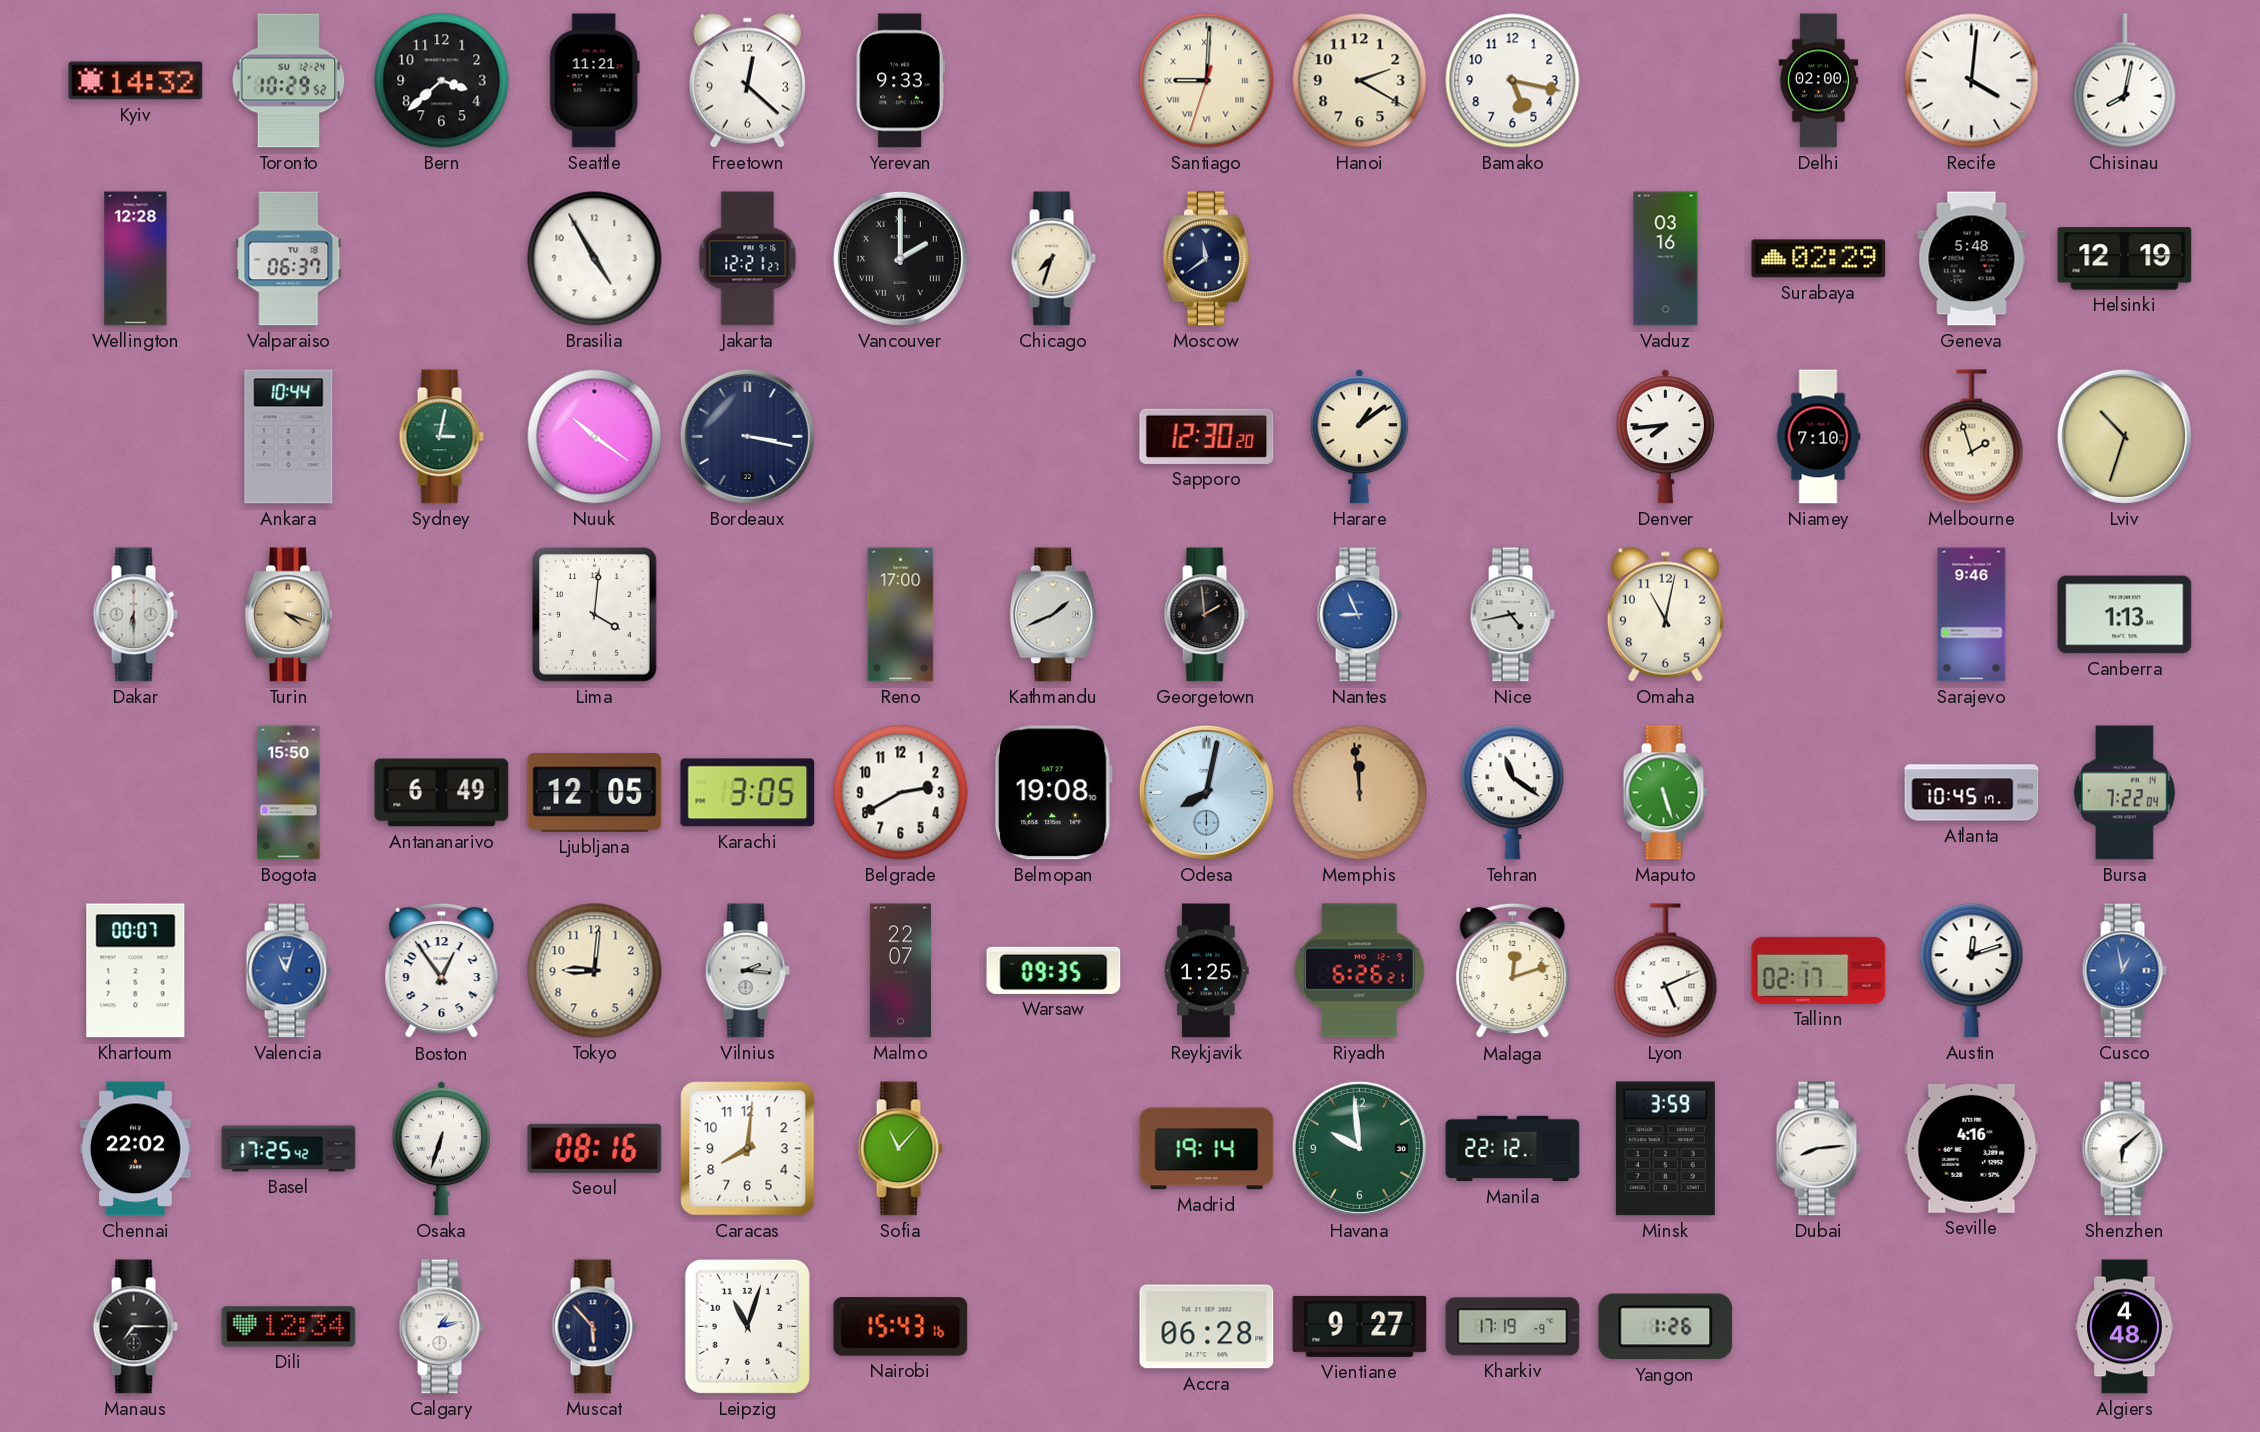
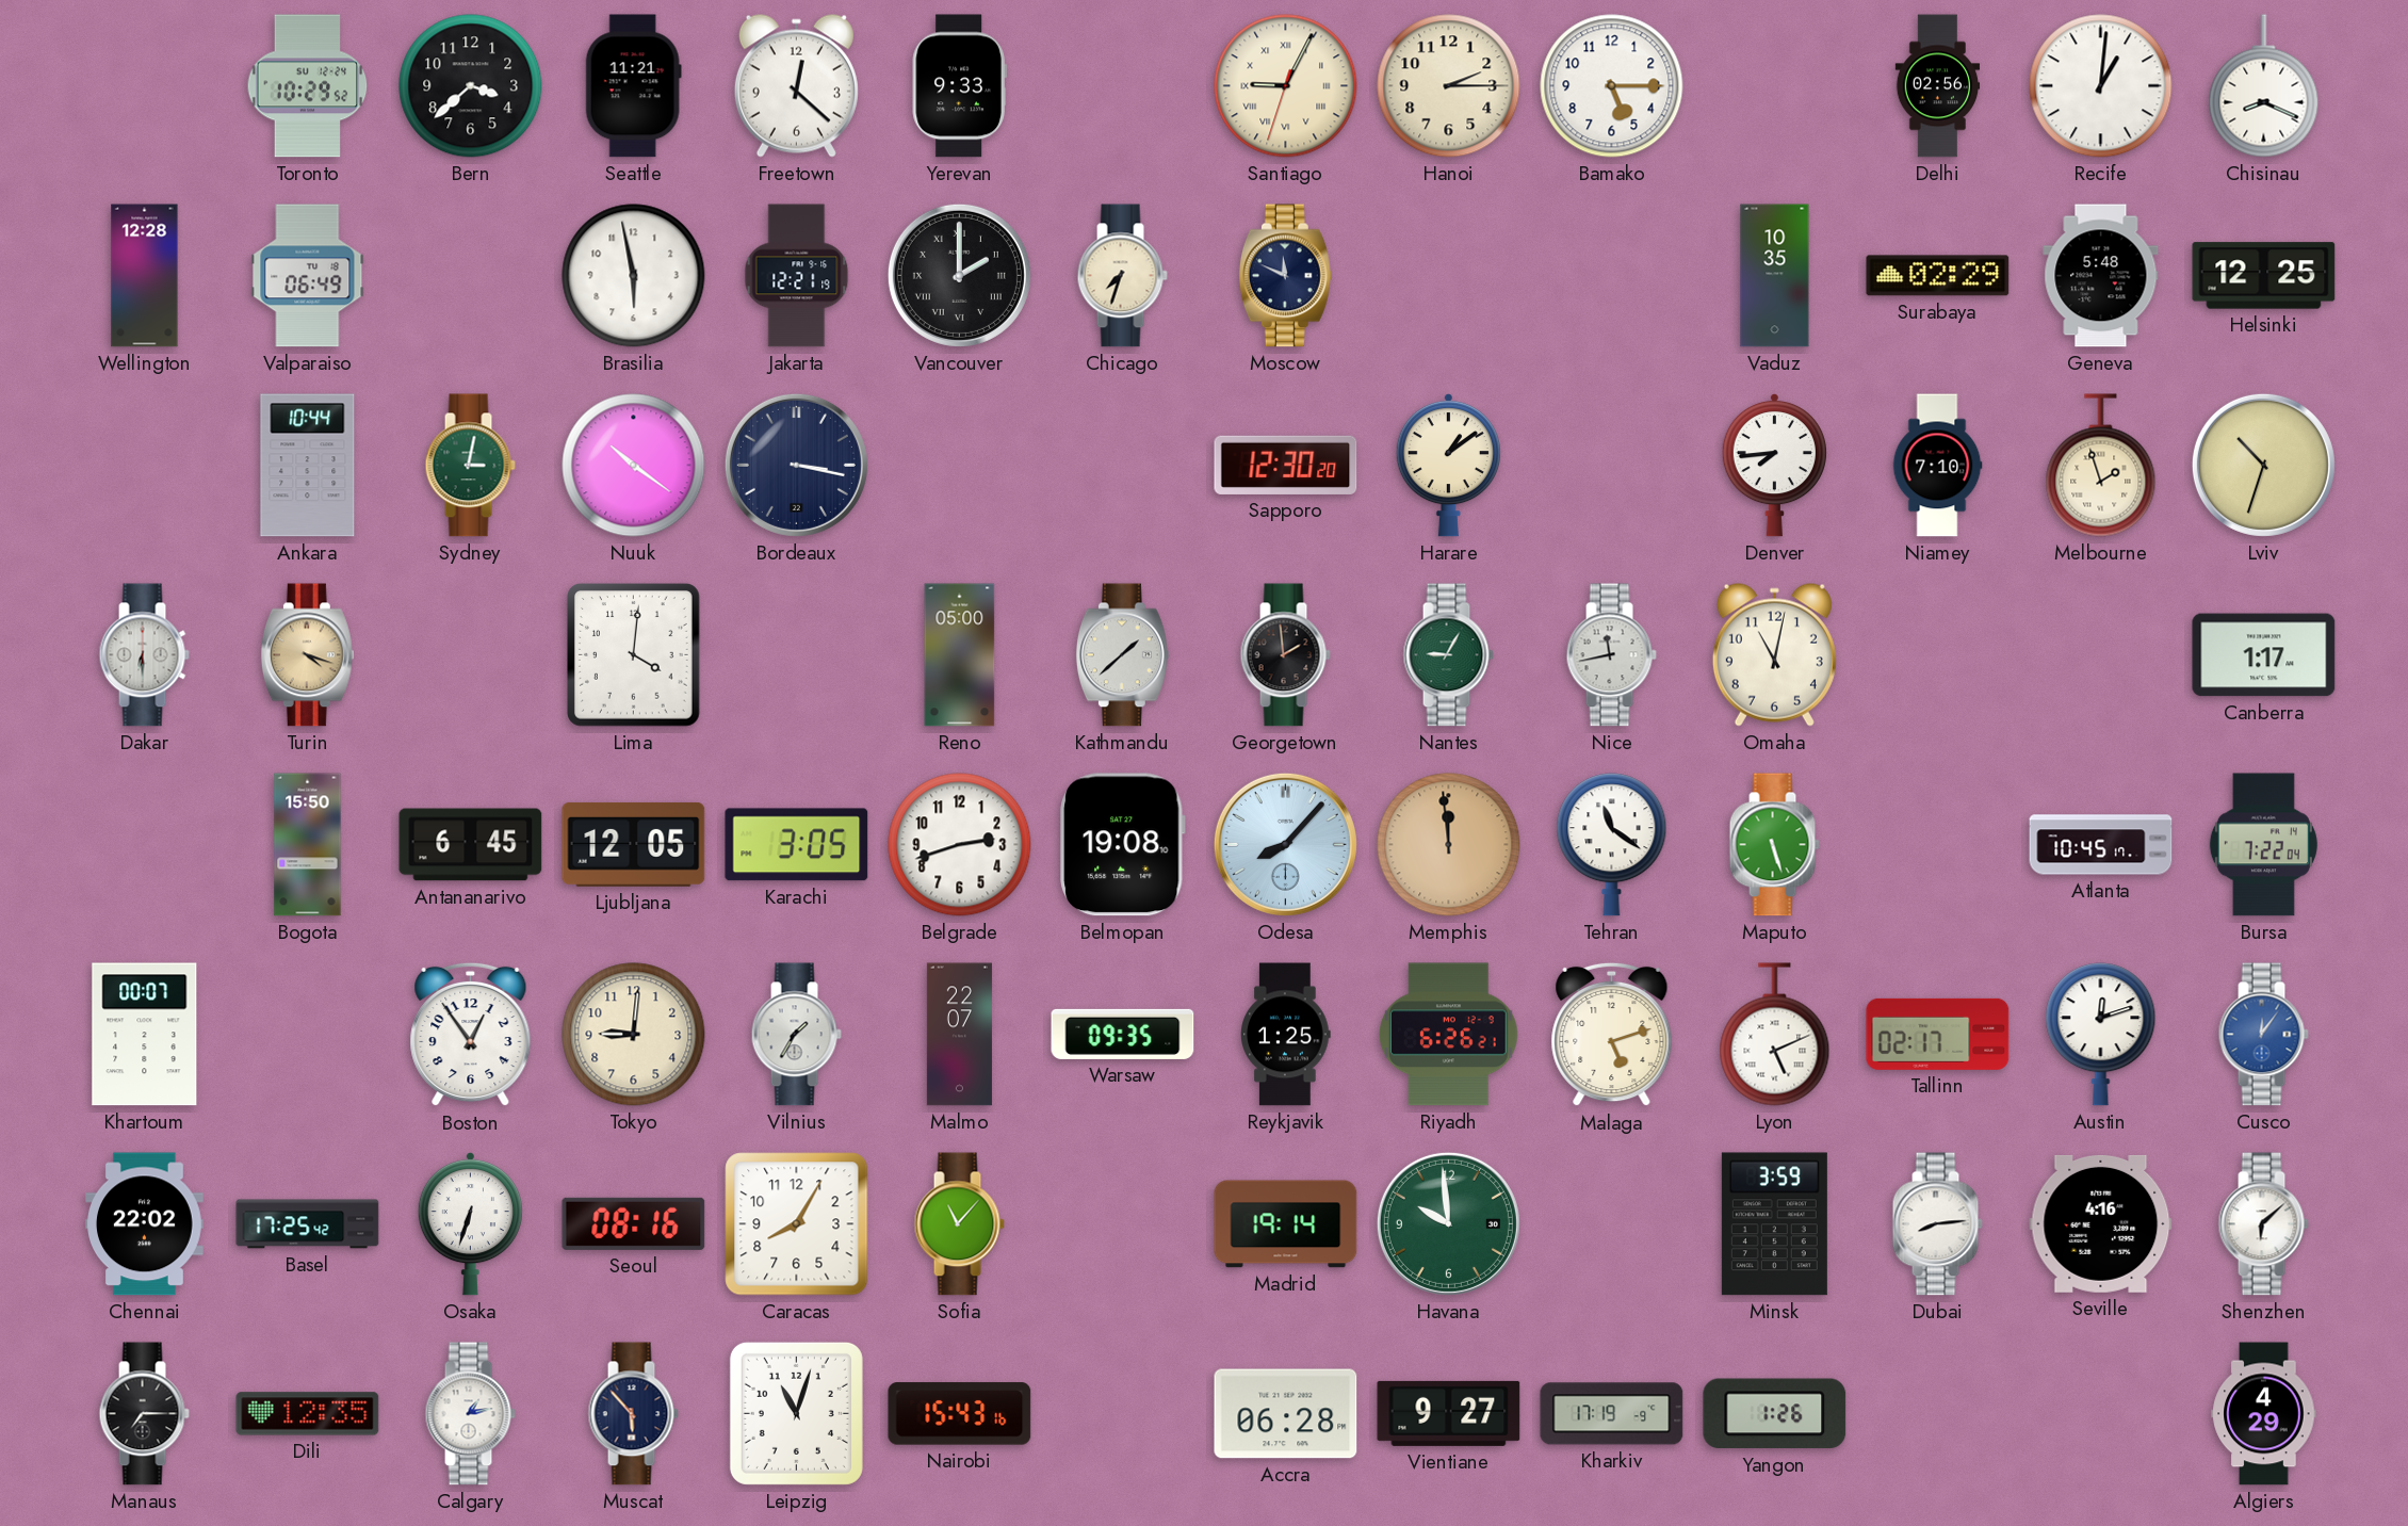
Kyiv: 14:32 -> none
Santiago: 9:00 -> 9:04
Hanoi: 2:20 -> 2:15
Bamako: 5:17 -> 5:15
Delhi: 02:00 -> 02:56
Recife: 4:01 -> 1:01
Chisinau: 8:02 -> 8:19
Valparaiso: 06:37 -> 06:49
Brasilia: 4:55 -> 5:58
Jakarta: 12:21:27 -> 12:21:19
Moscow: 11:39 -> 11:49
Vaduz: 03:16 -> 10:35
Helsinki: 12:19 -> 12:25
Reno: 17:00 -> 05:00
Kathmandu: 1:41 -> 1:38
Nantes: 8:56 -> 9:05
Nantes dial: blue -> green
Nice: 4:43 -> 11:43
Sarajevo: 9:46 -> none
Canberra: 1:13 -> 1:17
Antananarivo: 6:49 -> 6:45
Belgrade: 2:40 -> 2:42
Odesa: 8:02 -> 8:07
Valencia: 11:03 -> none
Vilnius: 2:16 -> 1:35
Malaga: 12:12 -> 5:12
Cusco: 12:58 -> 12:06
Caracas: 8:01 -> 8:05
Manila: 22:12 -> none
Dili: 12:34 -> 12:35
Algiers: 4:48 -> 4:29
